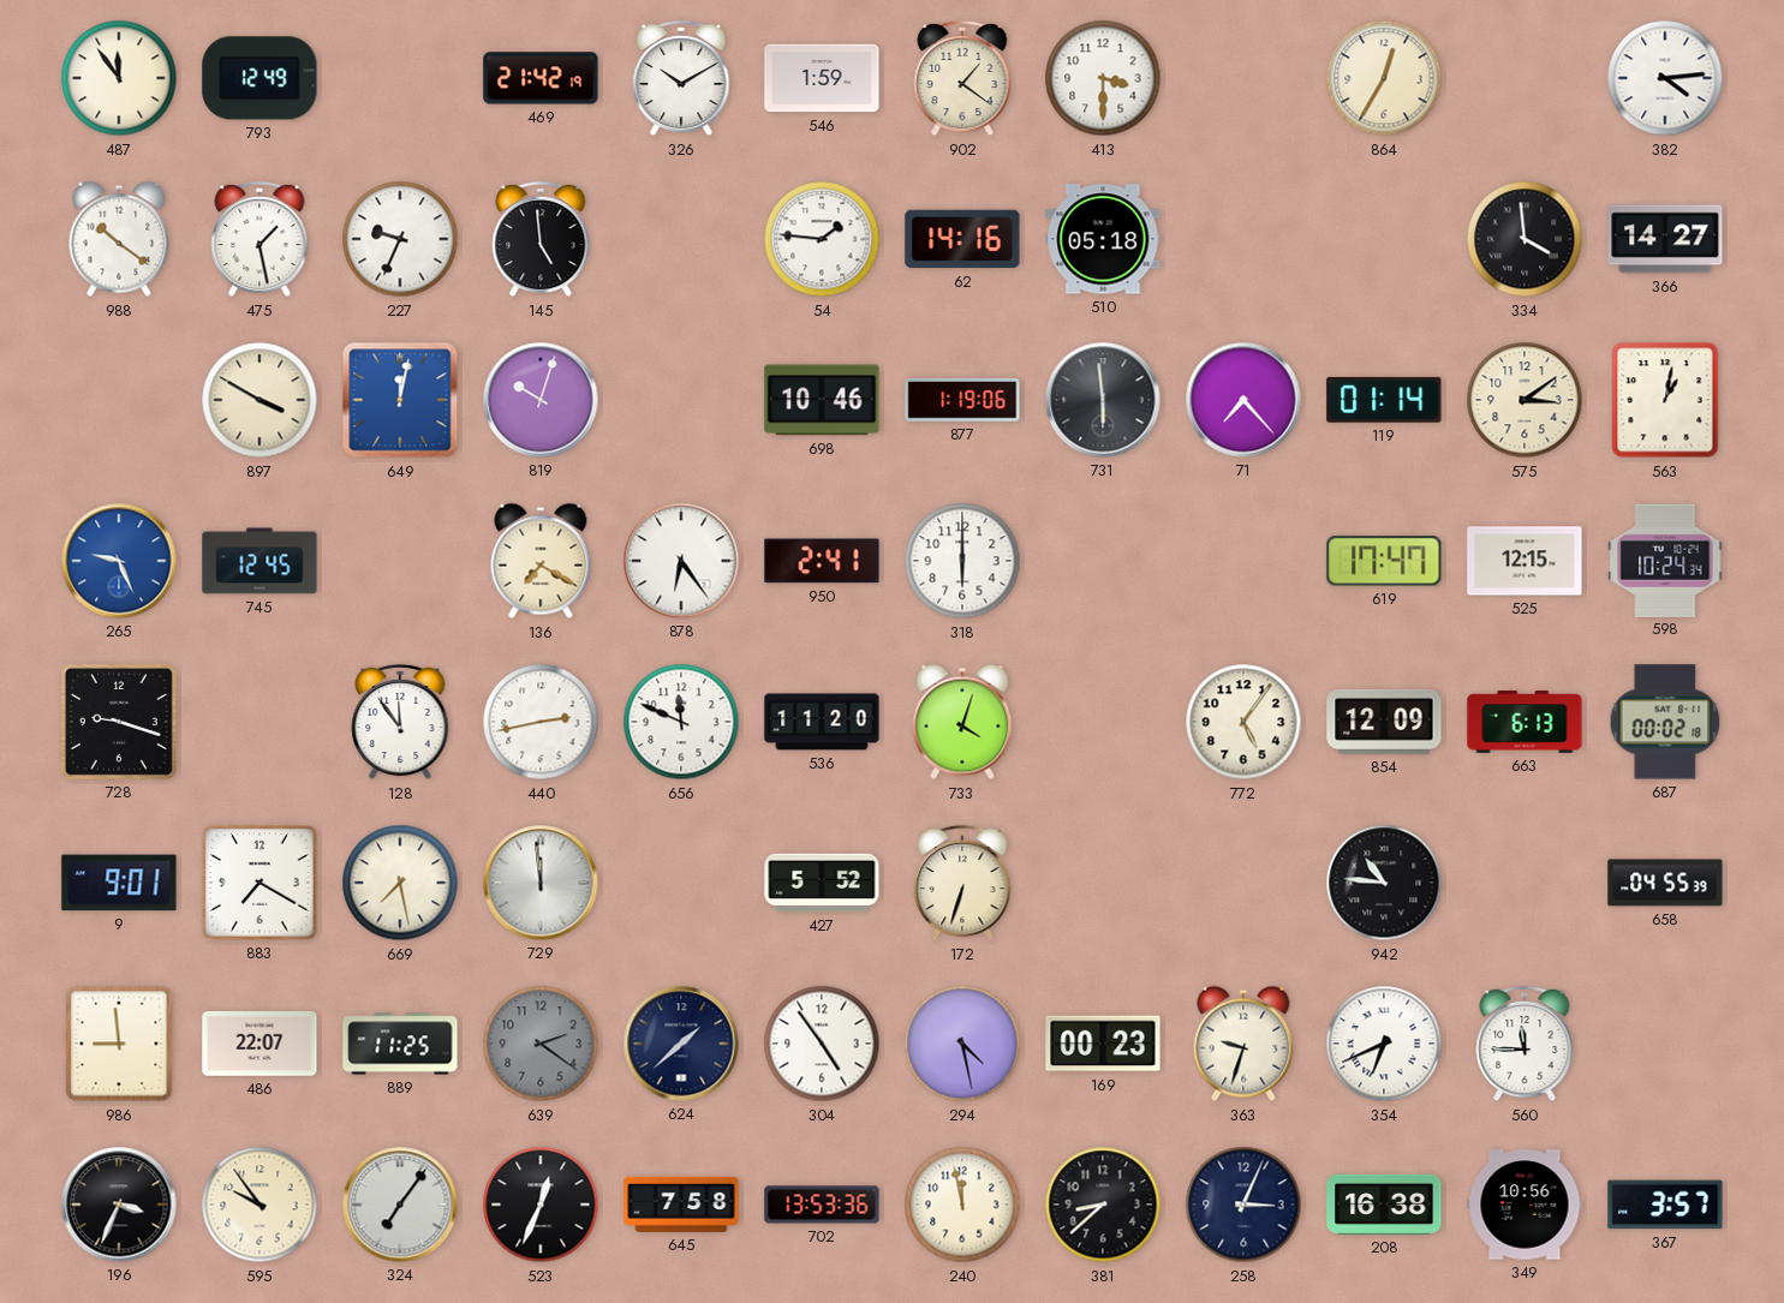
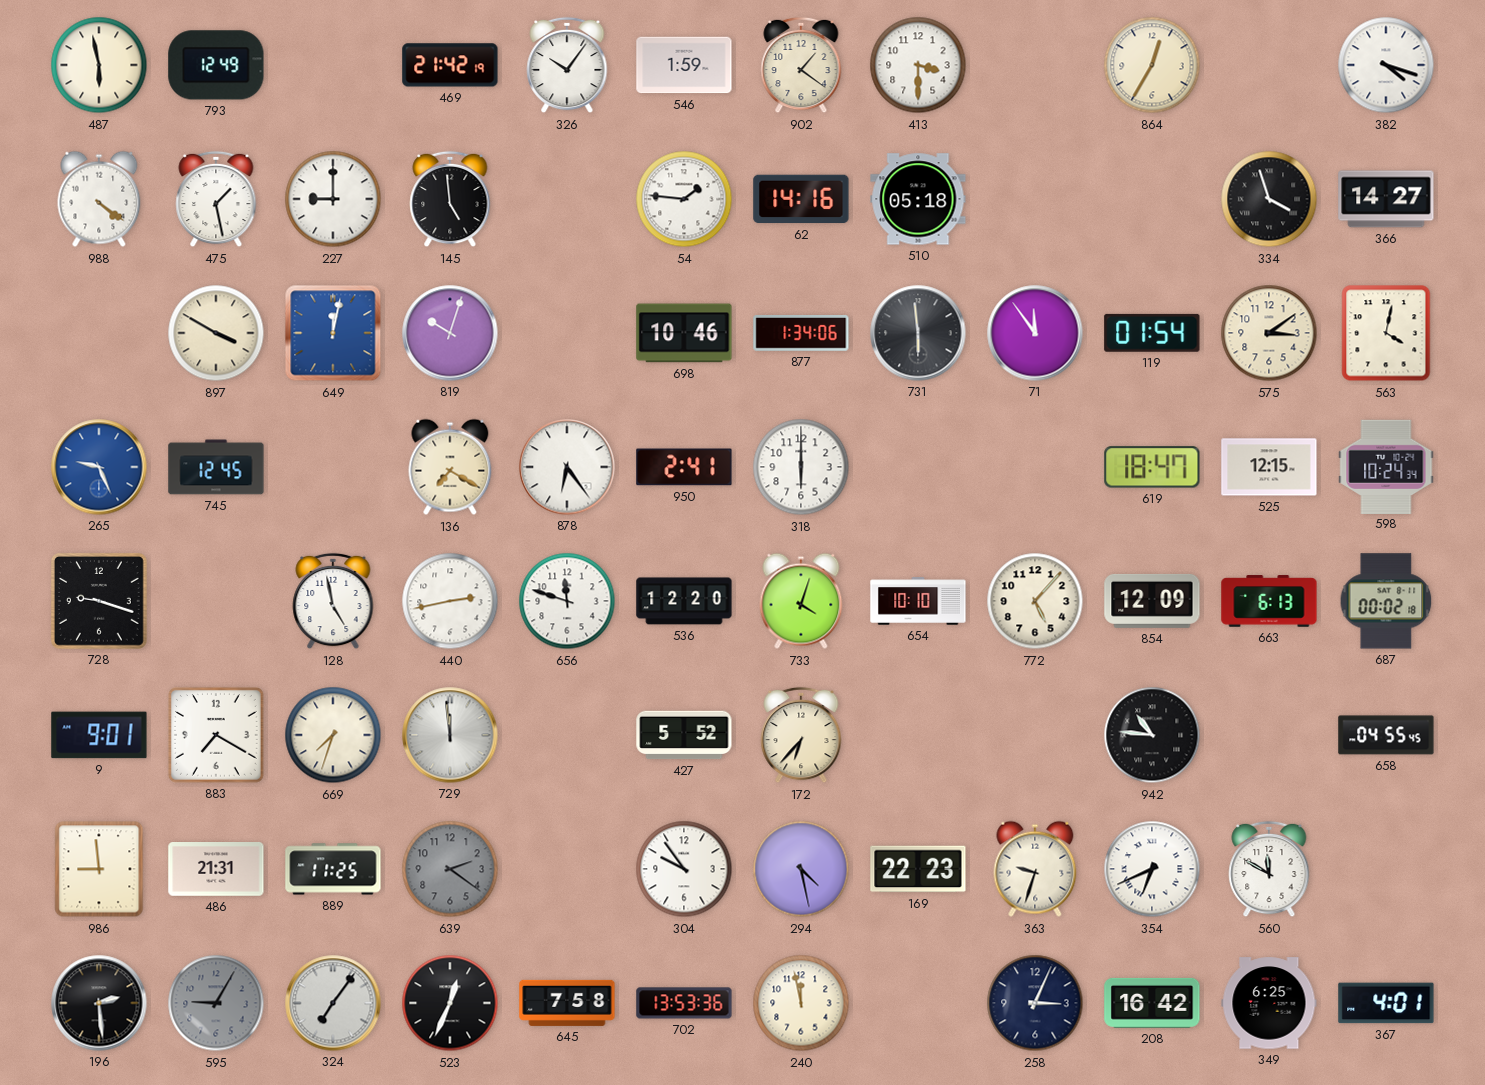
487: 11:54 -> 5:58
326: 10:10 -> 10:06
382: 4:14 -> 4:18
988: 10:21 -> 4:21
227: 9:34 -> 9:00
334: 3:59 -> 3:57
877: 1:19 -> 1:34
71: 7:23 -> 11:54
119: 01:14 -> 01:54
563: 1:02 -> 4:02
619: 17:47 -> 18:47
128: 11:54 -> 4:58
656: 11:49 -> 11:48
536: 11:20 -> 12:20
654: none -> 10:10
772: 5:06 -> 5:07
669: 7:28 -> 7:33
172: 6:33 -> 6:37
658: 04:55:39 -> 04:55:45
486: 22:07 -> 21:31
624: 1:38 -> none
304: 4:54 -> 9:54
169: 00:23 -> 22:23
560: 11:45 -> 11:50
196: 3:34 -> 2:29
595: 9:54 -> 9:05
595 dial: cream -> grey
381: 8:38 -> none
208: 16:38 -> 16:42
349: 10:56 -> 6:25
367: 3:57 -> 4:01
